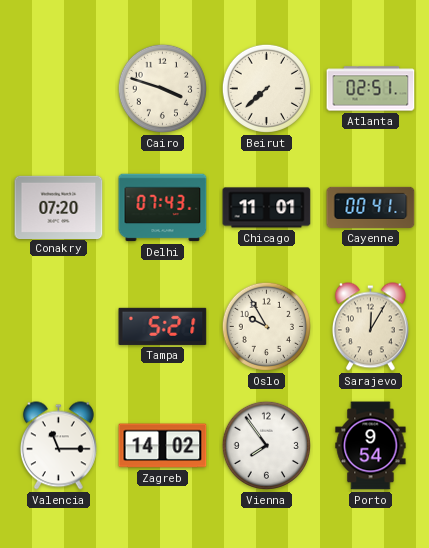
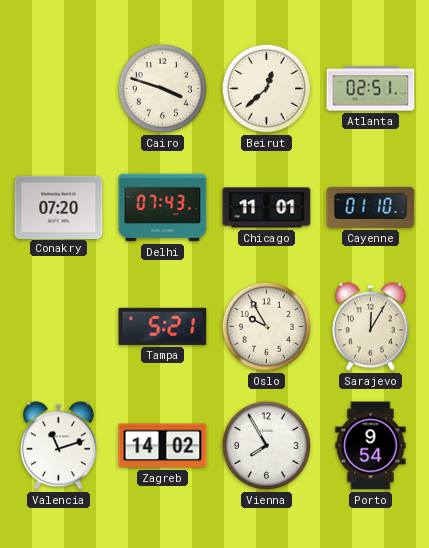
Beirut: 7:38 -> 12:38
Cayenne: 00:41 -> 01:10
Valencia: 11:15 -> 11:12
Vienna: 7:54 -> 7:55
